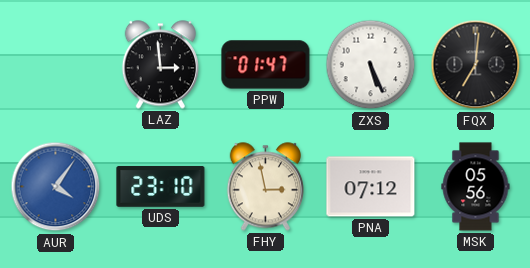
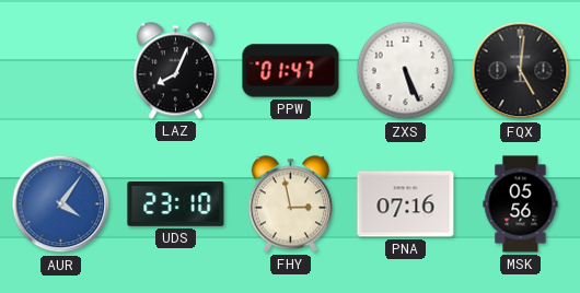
LAZ: 2:59 -> 8:04
FQX: 7:01 -> 5:01
PNA: 07:12 -> 07:16
